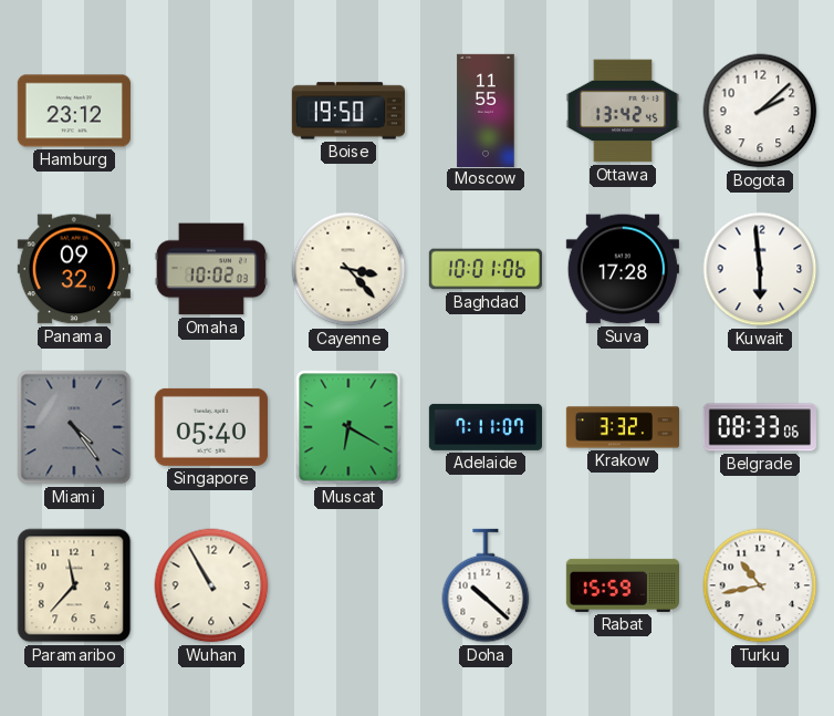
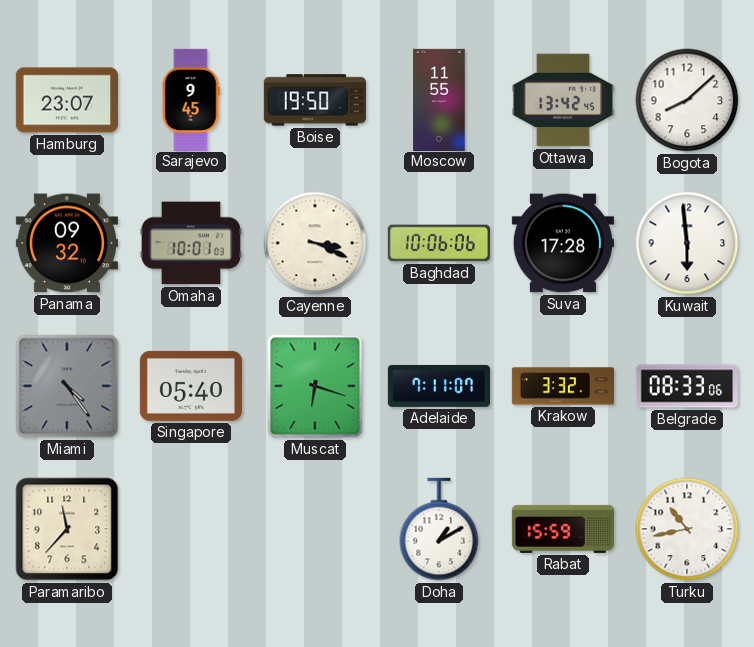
Hamburg: 23:12 -> 23:07
Sarajevo: none -> 9:45
Bogota: 2:08 -> 8:08
Omaha: 10:02 -> 10:01
Cayenne: 3:23 -> 3:19
Baghdad: 10:01 -> 10:06
Muscat: 6:20 -> 6:18
Wuhan: 10:55 -> none
Doha: 10:22 -> 1:10
